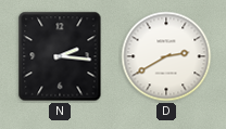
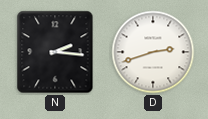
D: 2:40 -> 2:42
